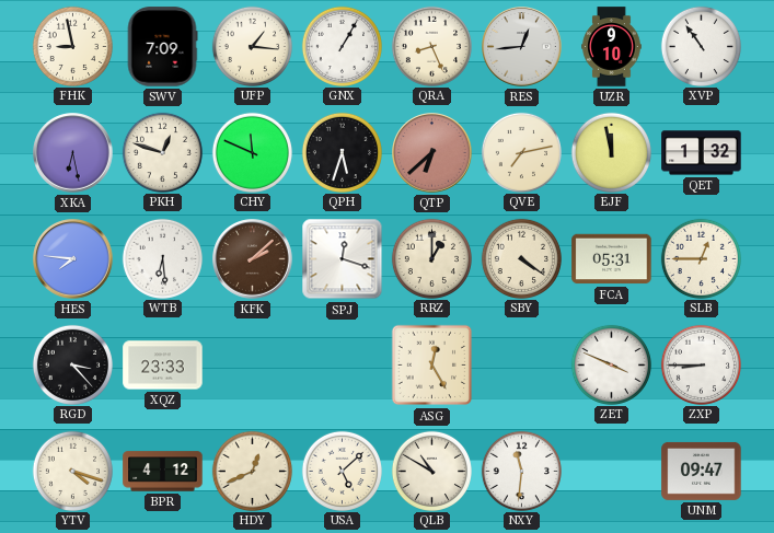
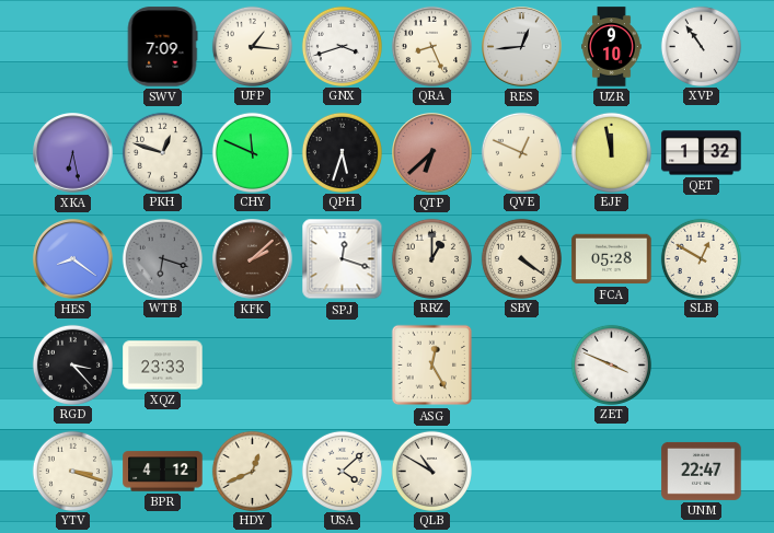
FHK: 8:58 -> none
GNX: 1:05 -> 3:42
QVE: 7:13 -> 12:49
HES: 7:46 -> 8:21
WTB: 6:29 -> 6:18
WTB dial: white -> grey
FCA: 05:31 -> 05:28
SLB: 12:45 -> 12:50
ZXP: 8:45 -> none
YTV: 4:18 -> 3:18
USA: 5:08 -> 4:08
NXY: 11:31 -> none
UNM: 09:47 -> 22:47
